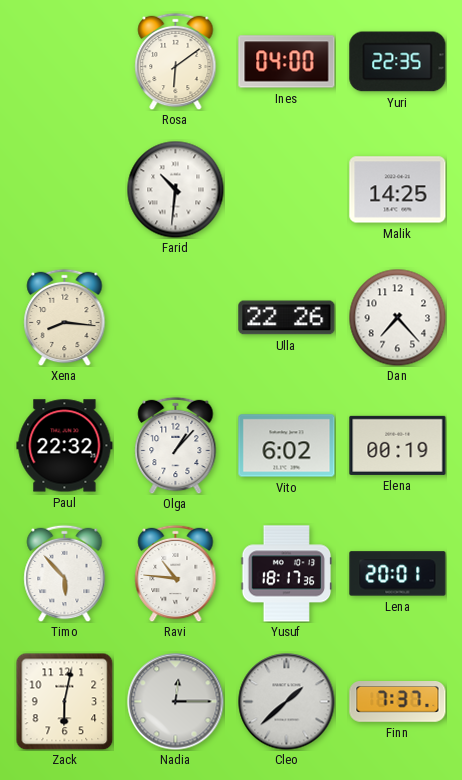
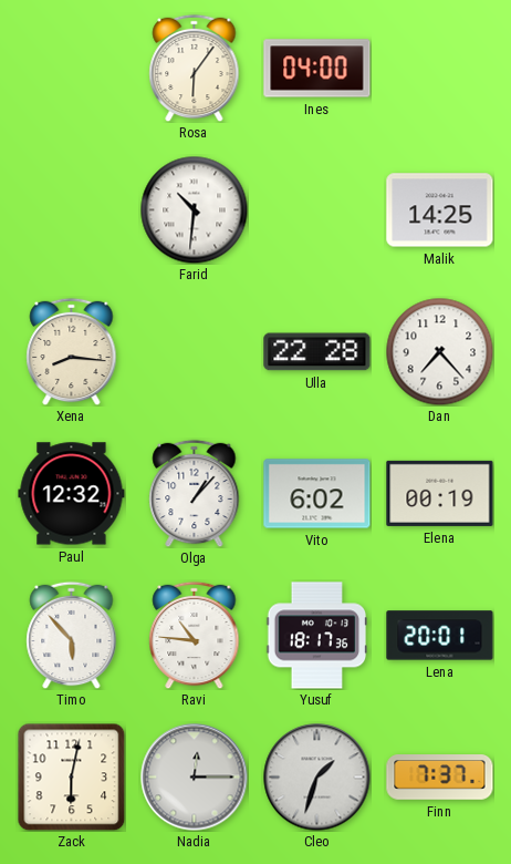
Rosa: 6:09 -> 6:06
Yuri: 22:35 -> none
Ulla: 22:26 -> 22:28
Paul: 22:32 -> 12:32
Cleo: 1:38 -> 1:33
